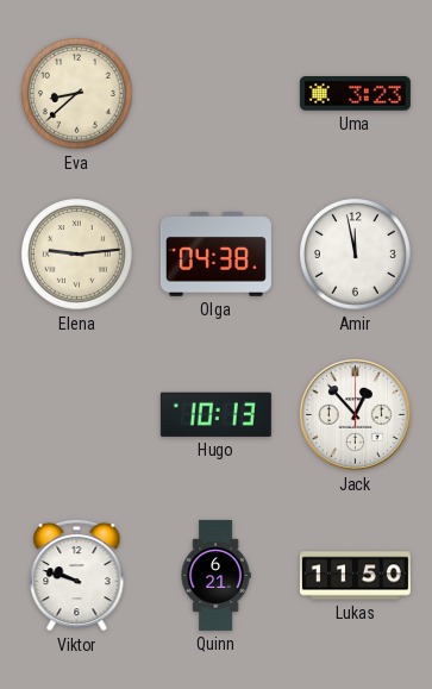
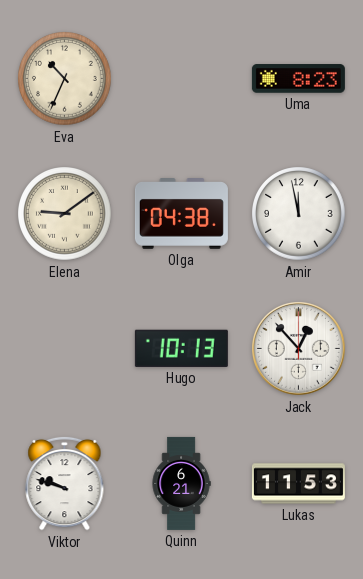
Eva: 8:38 -> 10:34
Uma: 3:23 -> 8:23
Elena: 9:14 -> 9:09
Lukas: 11:50 -> 11:53
